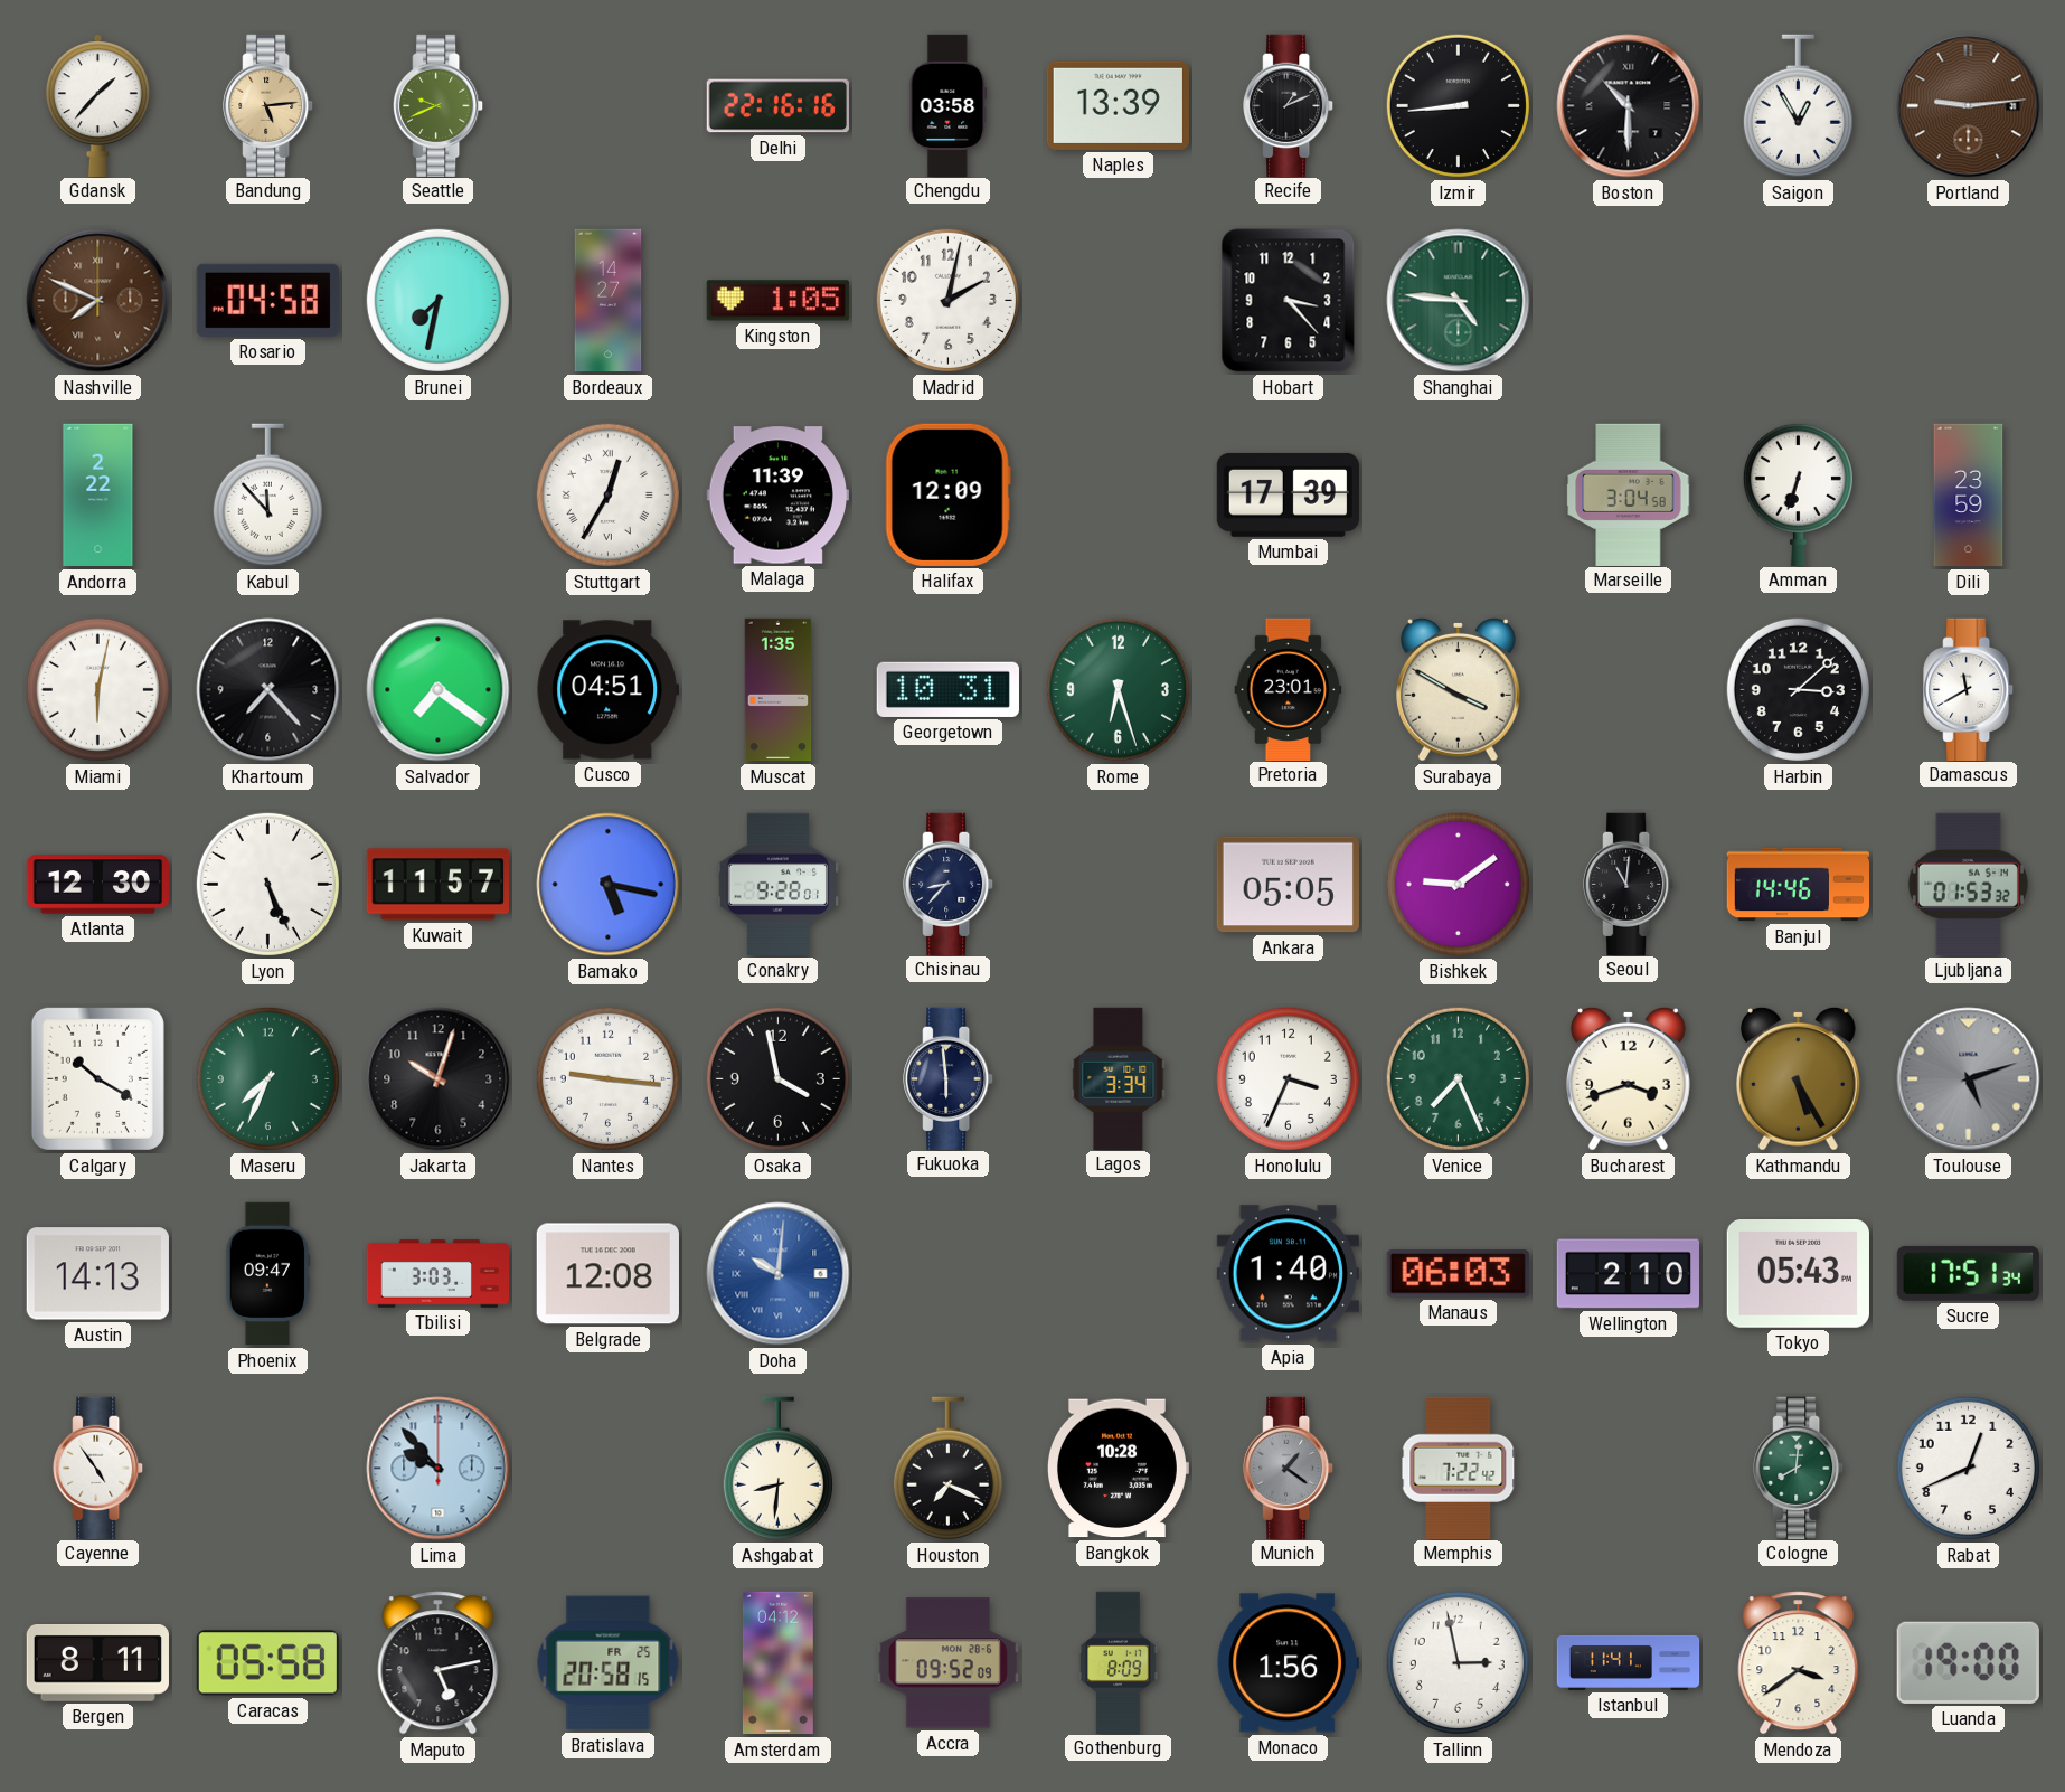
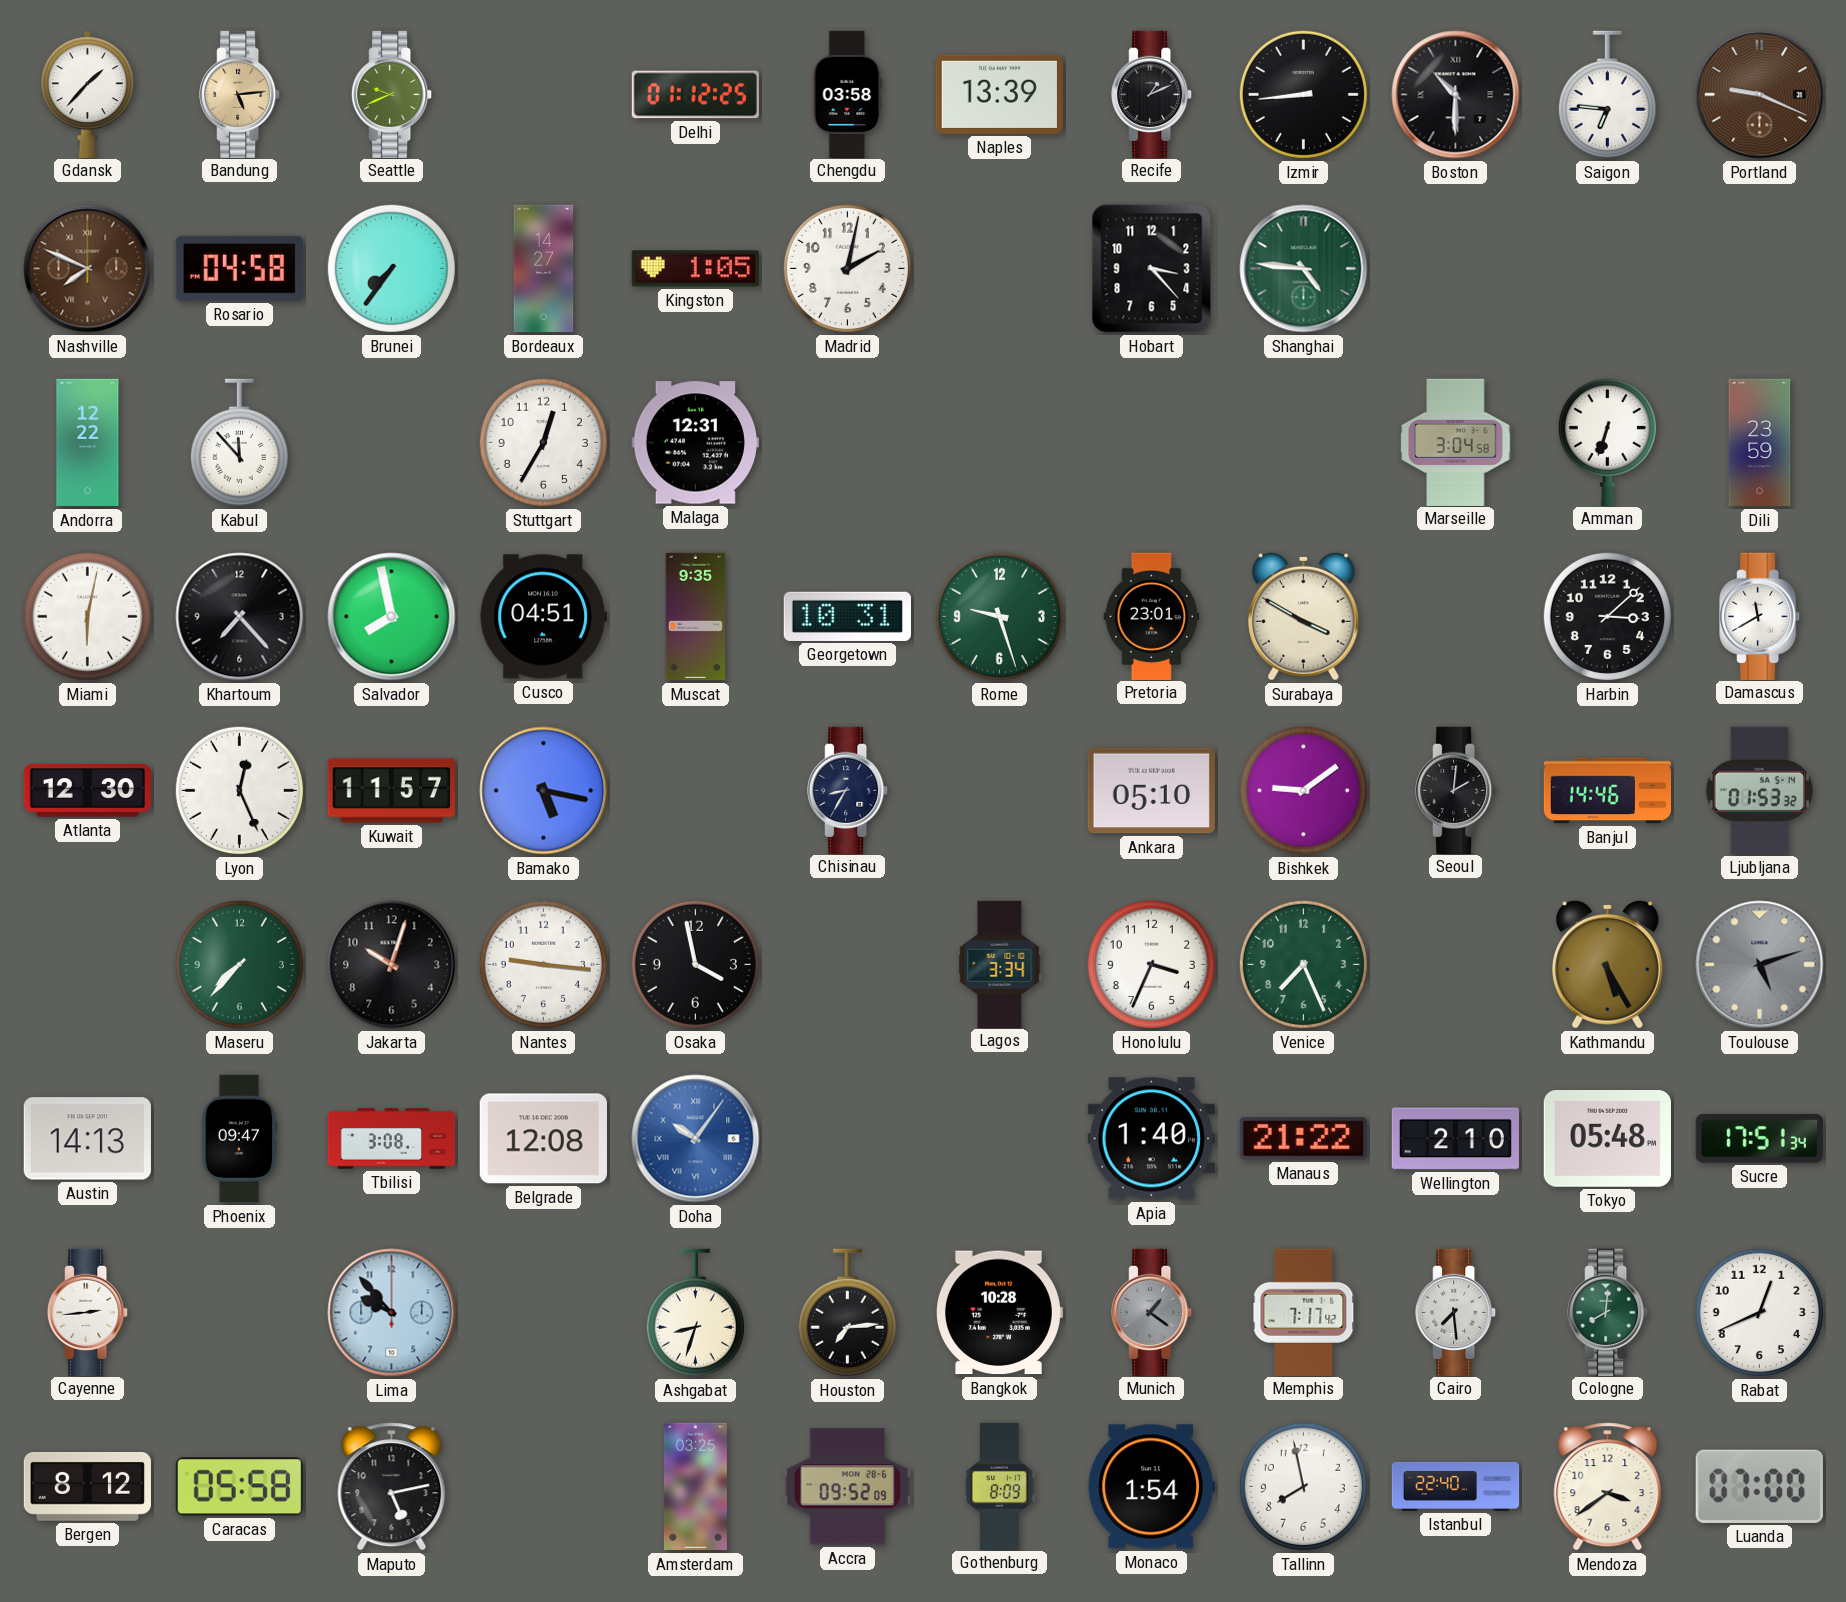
Delhi: 22:16 -> 01:12
Saigon: 12:55 -> 6:46
Portland: 9:14 -> 9:19
Brunei: 7:32 -> 7:36
Andorra: 2:22 -> 12:22
Stuttgart numerals: Roman -> Arabic
Malaga: 11:39 -> 12:31
Halifax: 12:09 -> none
Mumbai: 17:39 -> none
Salvador: 7:21 -> 7:58
Muscat: 1:35 -> 9:35
Rome: 6:27 -> 9:27
Lyon: 5:26 -> 12:26
Conakry: 9:28 -> none
Chisinau: 8:37 -> 8:35
Ankara: 05:05 -> 05:10
Seoul: 11:01 -> 2:01
Calgary: 10:20 -> none
Maseru: 7:34 -> 7:37
Fukuoka: 5:59 -> none
Bucharest: 3:42 -> none
Tbilisi: 3:03 -> 3:08
Doha: 10:01 -> 10:06
Manaus: 06:03 -> 21:22
Tokyo: 05:43 -> 05:48
Cayenne: 4:54 -> 2:44
Ashgabat: 8:31 -> 8:33
Houston: 7:19 -> 7:14
Memphis: 7:22 -> 7:17
Cairo: none -> 7:29
Bergen: 8:11 -> 8:12
Bratislava: 20:58 -> none
Amsterdam: 04:12 -> 03:25
Monaco: 1:56 -> 1:54
Tallinn: 2:58 -> 7:58
Istanbul: 11:41 -> 22:40
Luanda: 19:00 -> 07:00
